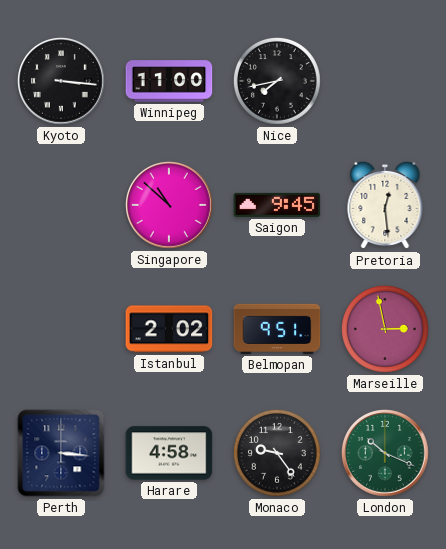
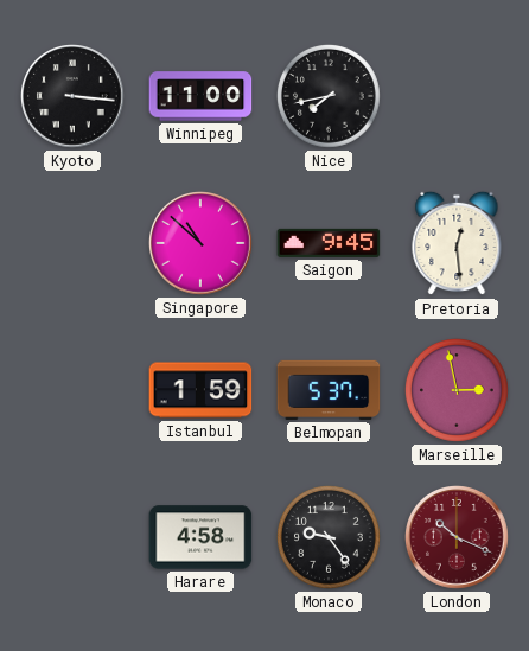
Istanbul: 2:02 -> 1:59
Belmopan: 9:51 -> 5:37
Perth: 3:16 -> none
London dial: green -> burgundy
